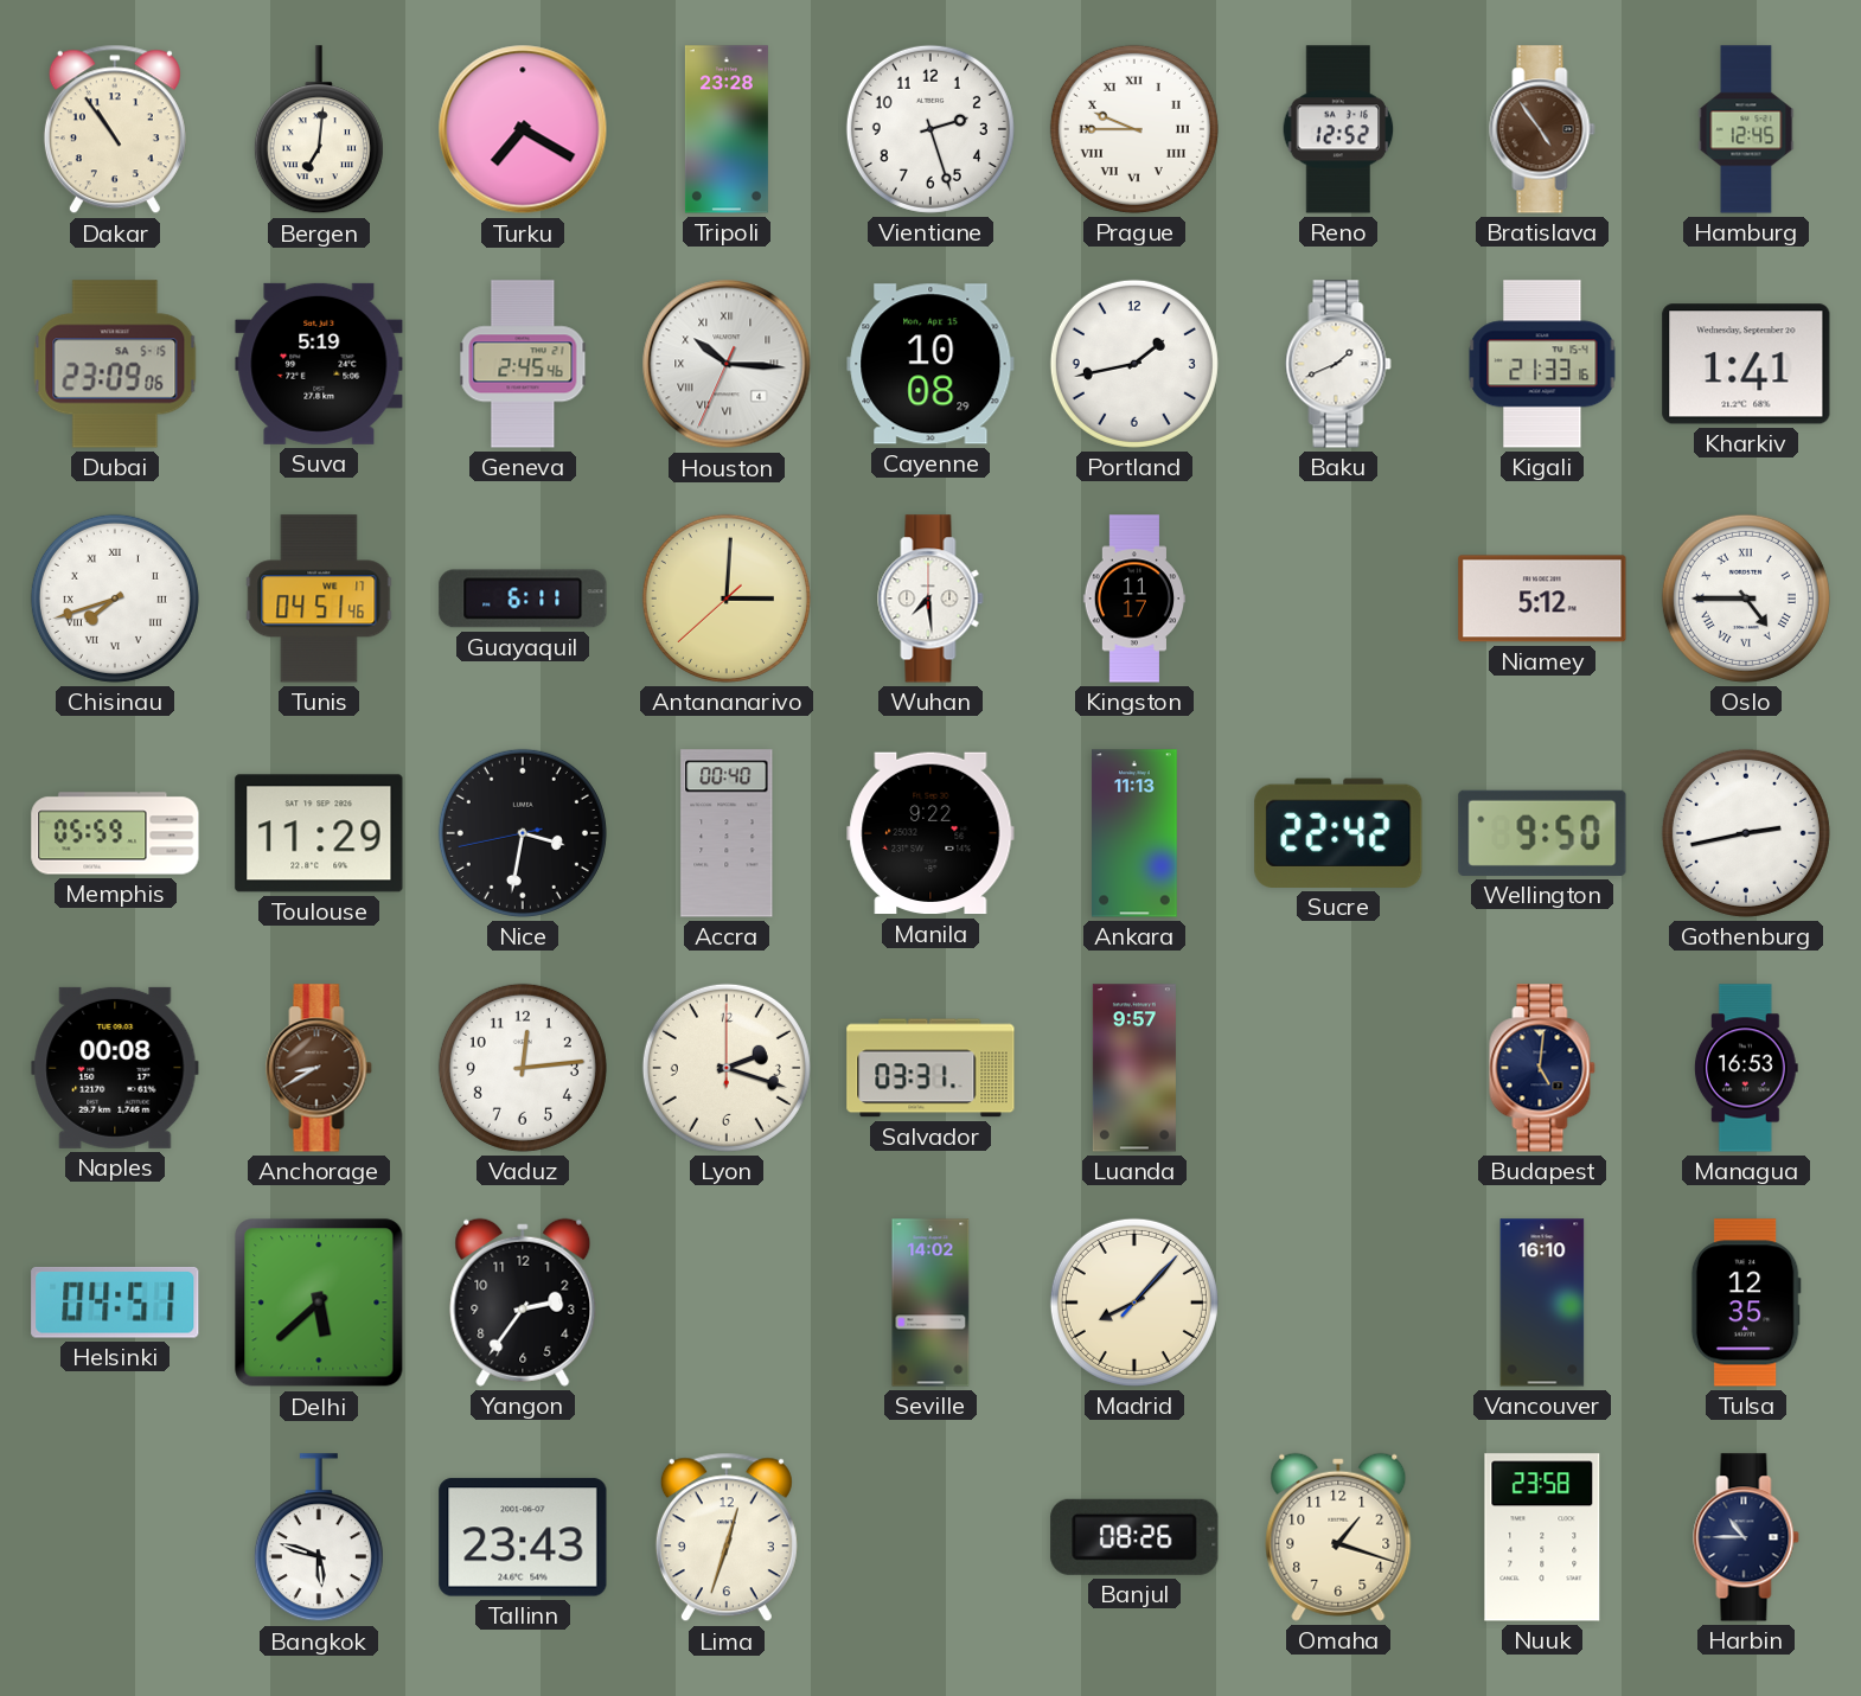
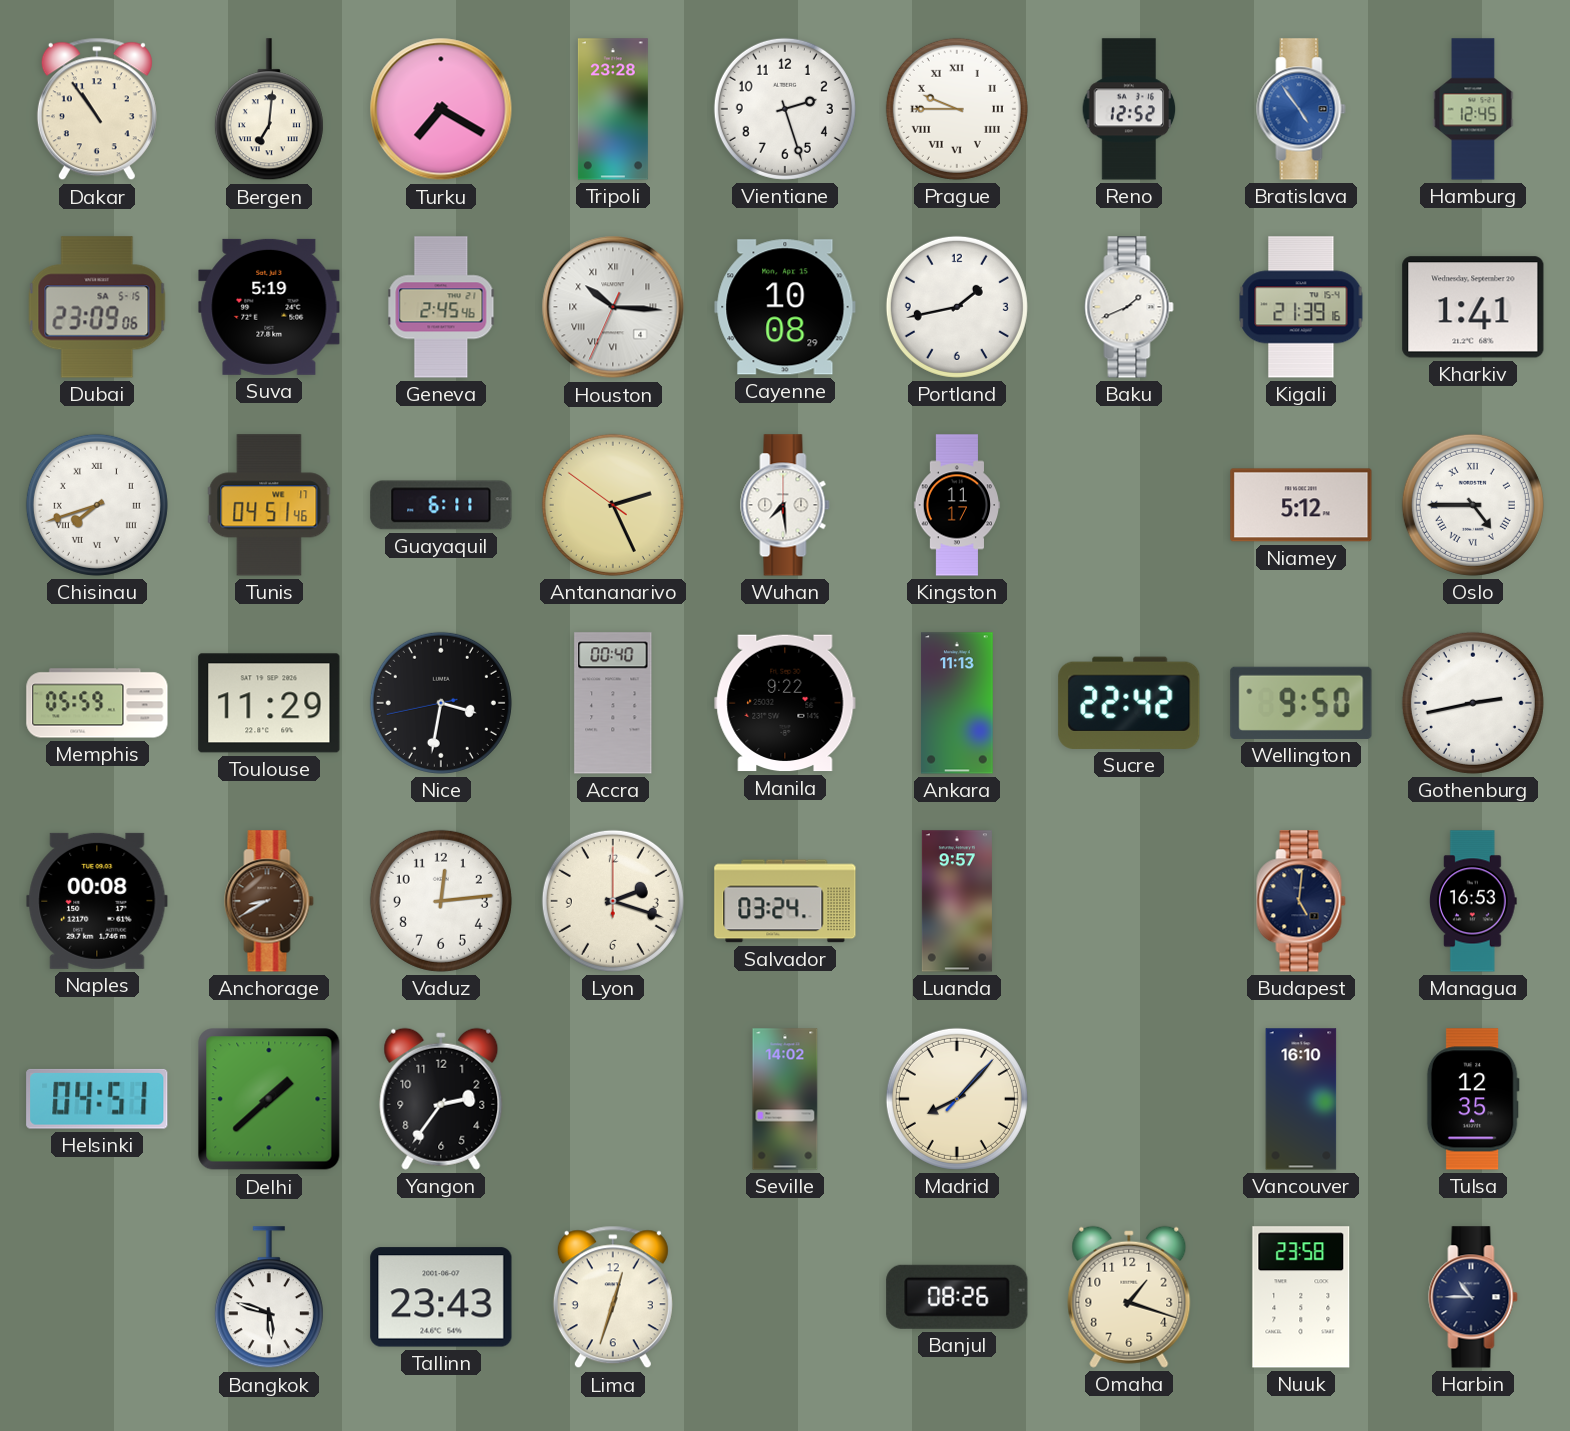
Bratislava dial: brown -> blue
Kigali: 21:33 -> 21:39
Antananarivo: 3:00 -> 2:25
Salvador: 03:31 -> 03:24
Delhi: 5:38 -> 1:38
